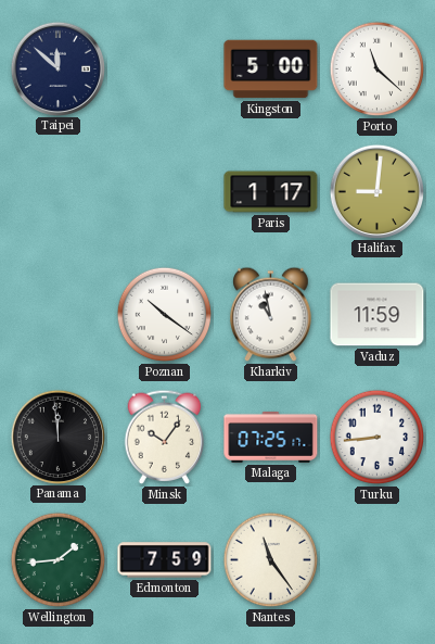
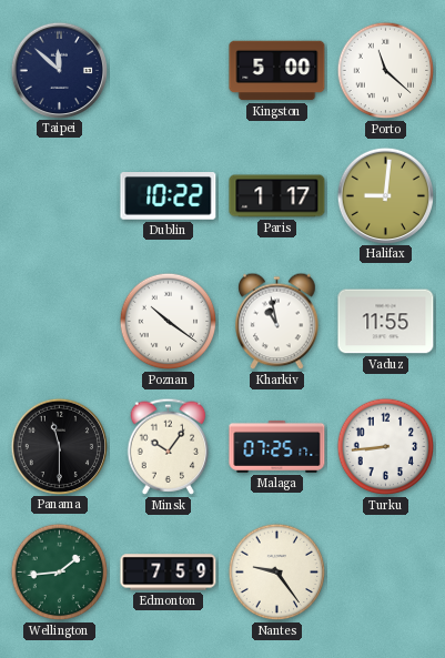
Dublin: none -> 10:22
Vaduz: 11:59 -> 11:55
Panama: 11:59 -> 11:30
Nantes: 11:24 -> 9:24
